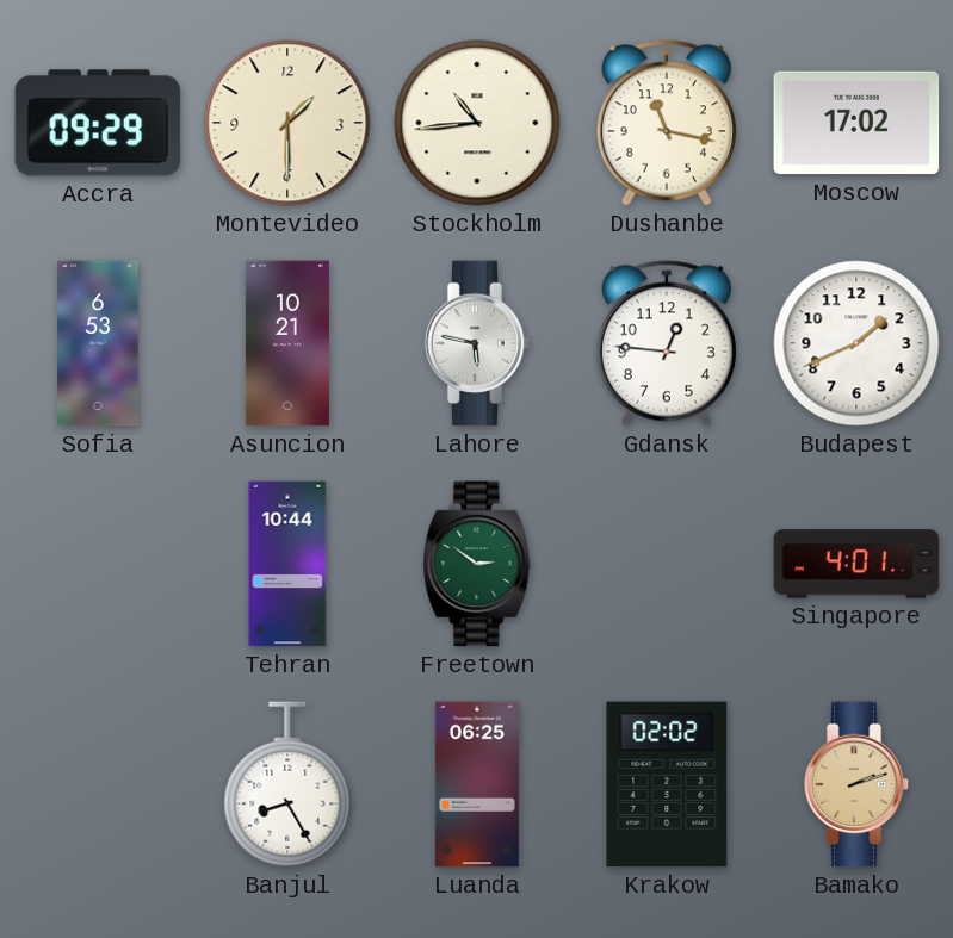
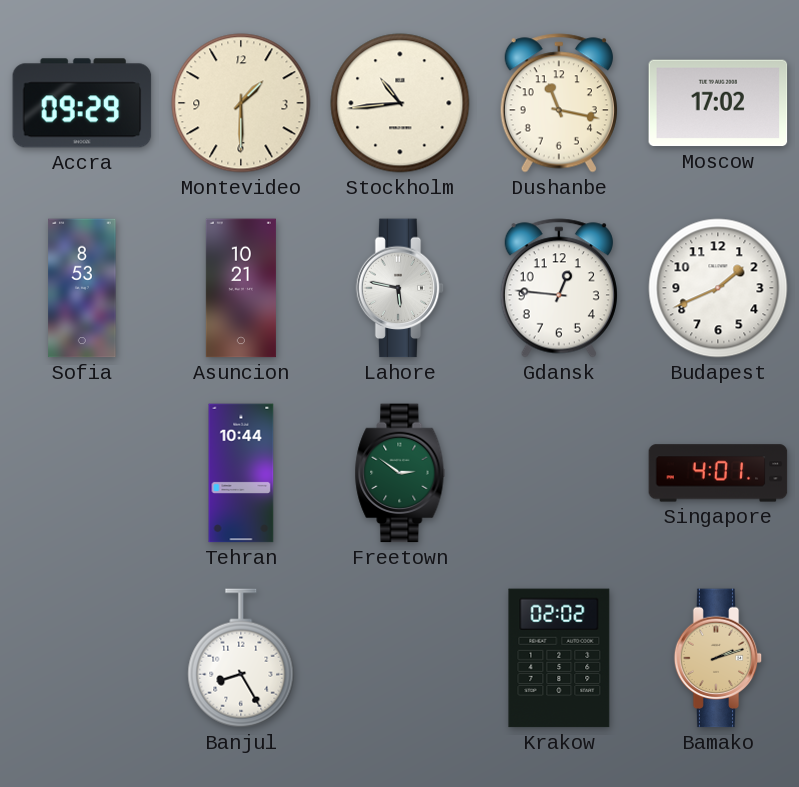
Sofia: 6:53 -> 8:53
Luanda: 06:25 -> none
